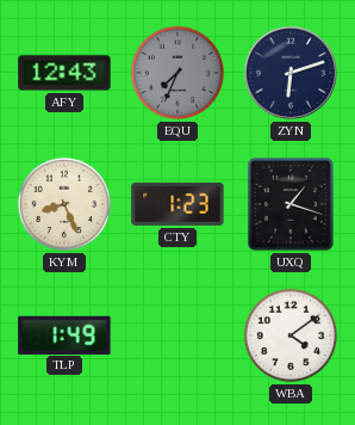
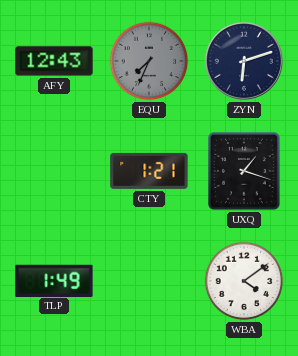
KYM: 8:26 -> none
CTY: 1:23 -> 1:21
